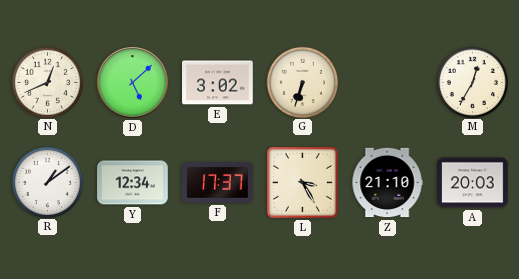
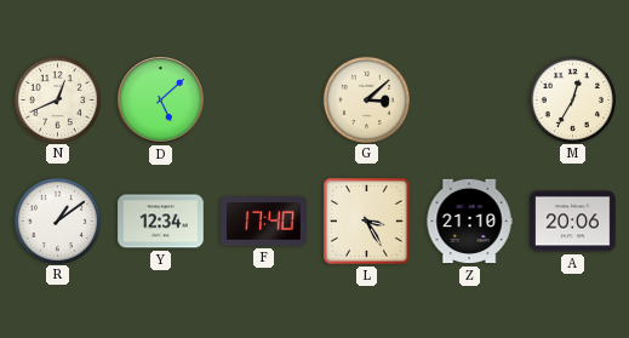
E: 3:02 -> none
G: 6:33 -> 3:08
F: 17:37 -> 17:40
A: 20:03 -> 20:06
